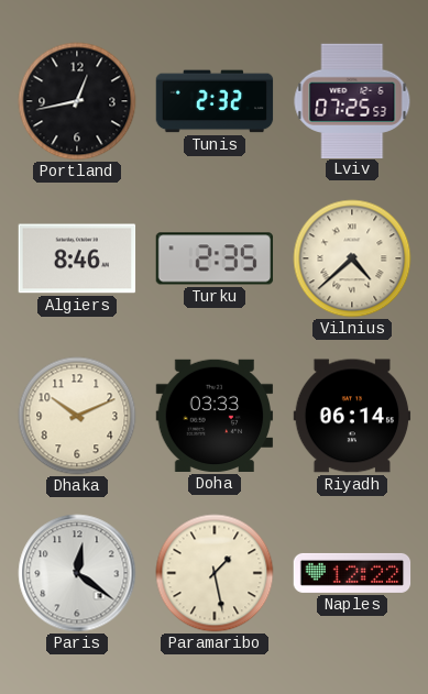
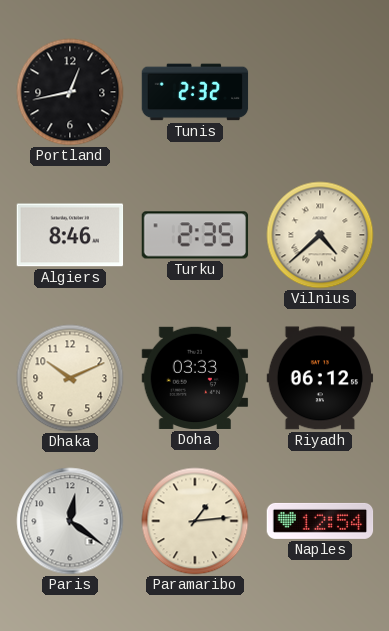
Lviv: 07:25 -> none
Riyadh: 06:14 -> 06:12
Paramaribo: 1:28 -> 1:14
Naples: 12:22 -> 12:54
